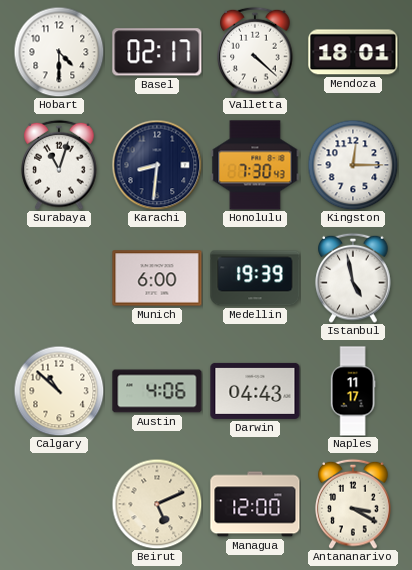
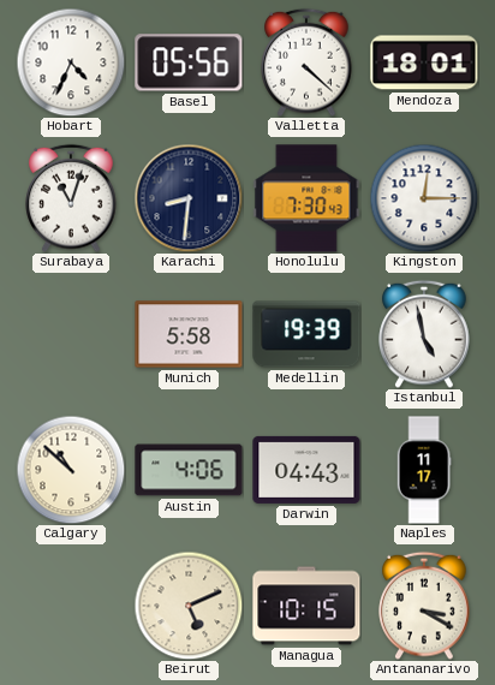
Hobart: 4:30 -> 4:34
Basel: 02:17 -> 05:56
Munich: 6:00 -> 5:58
Managua: 12:00 -> 10:15
